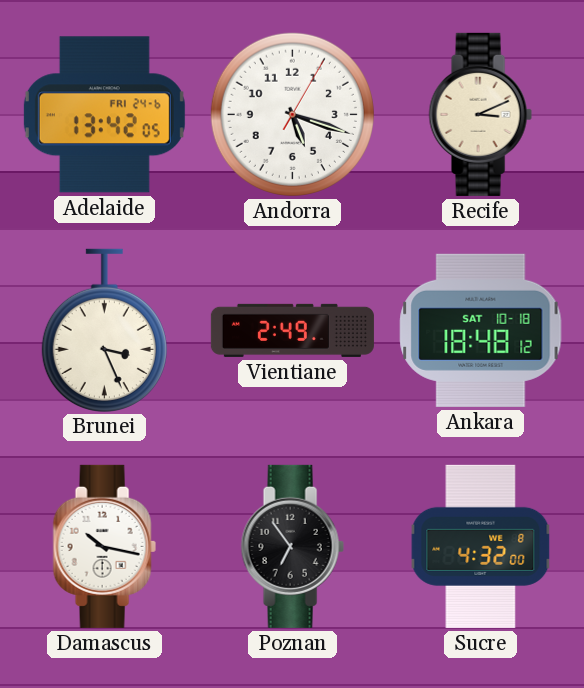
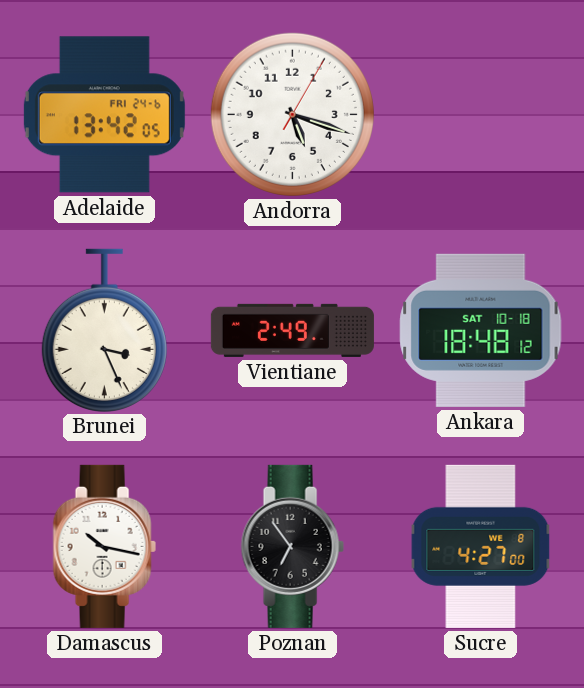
Recife: 3:11 -> none
Sucre: 4:32 -> 4:27
